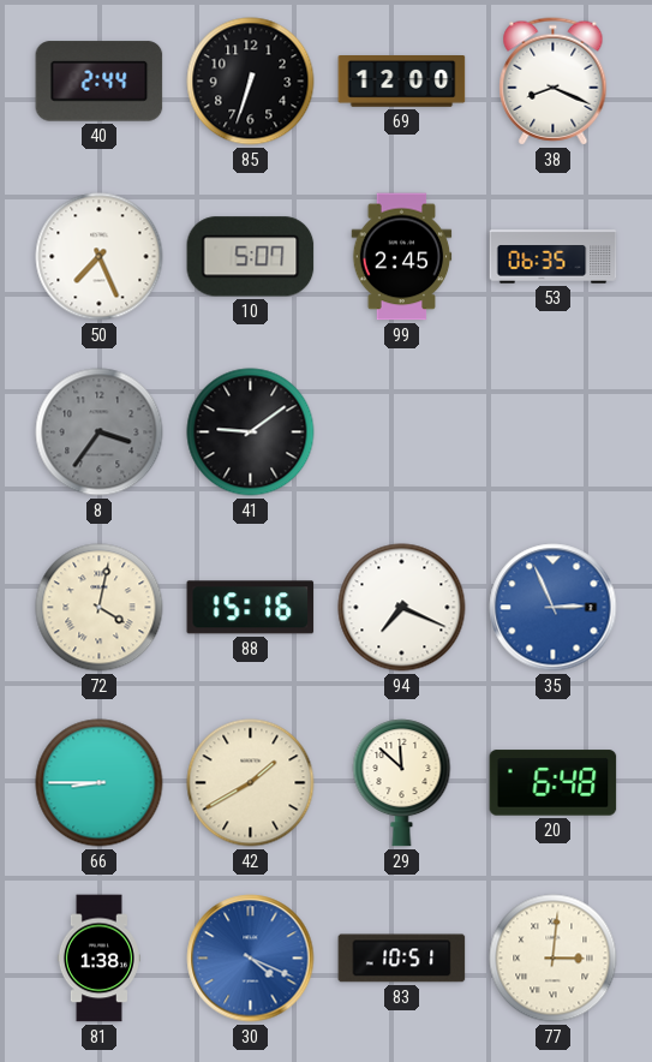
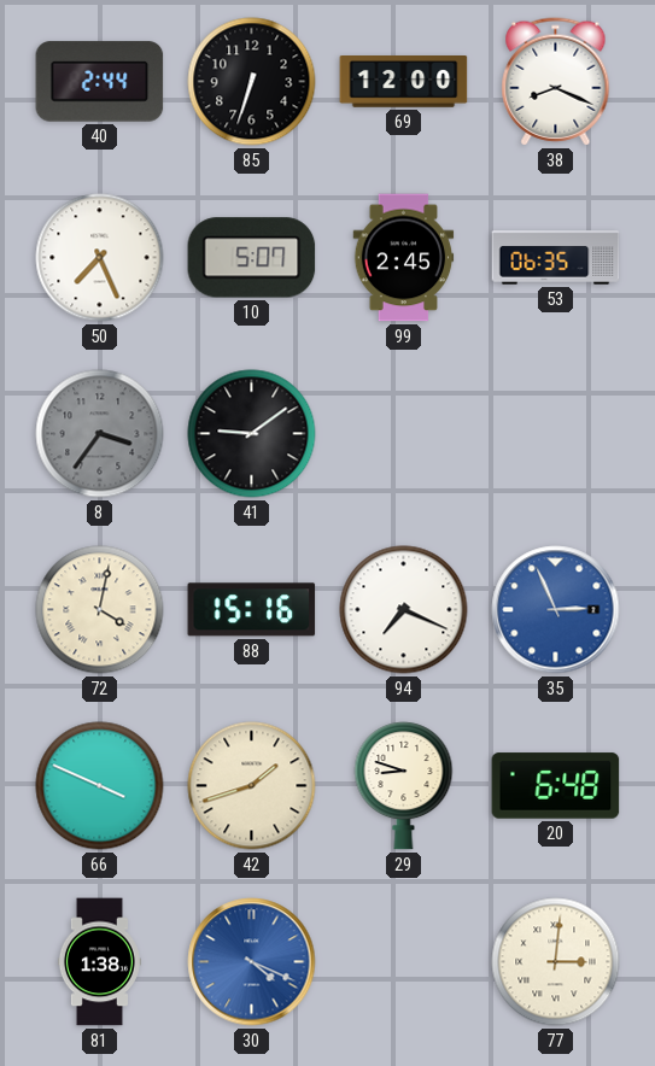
66: 8:45 -> 3:49
42: 1:40 -> 1:42
29: 11:52 -> 8:48
83: 10:51 -> none
